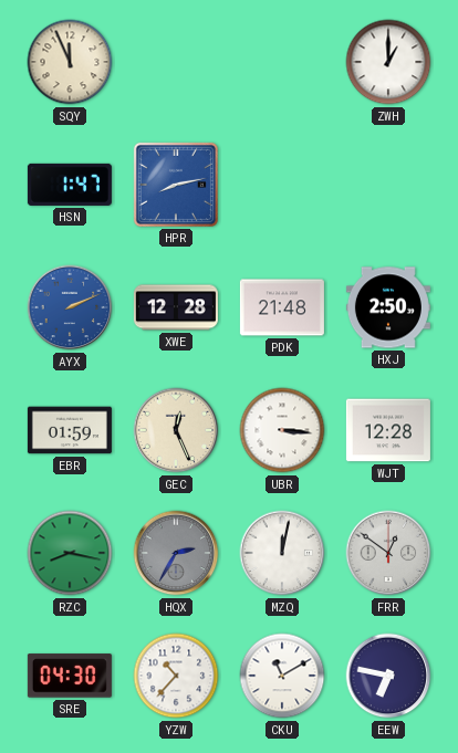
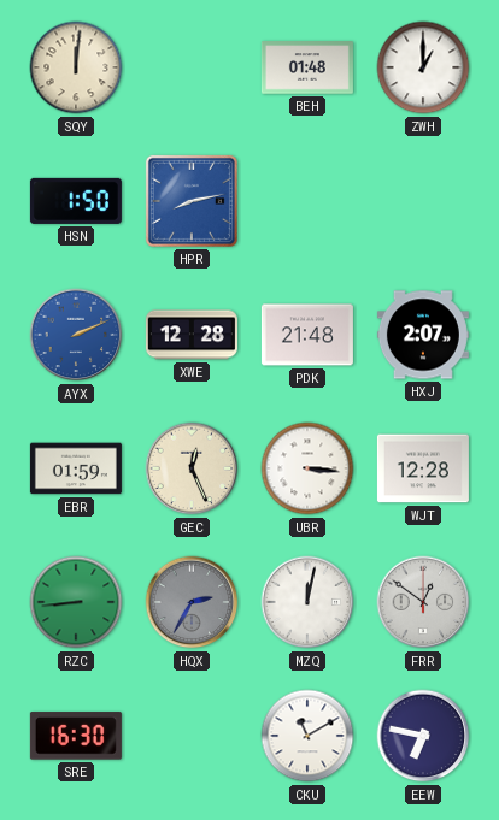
SQY: 11:56 -> 12:01
BEH: none -> 01:48
HSN: 1:47 -> 1:50
HXJ: 2:50 -> 2:07
RZC: 8:17 -> 8:44
SRE: 04:30 -> 16:30
YZW: 10:37 -> none
